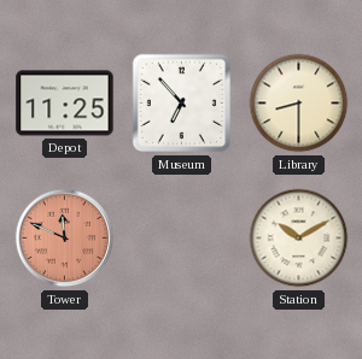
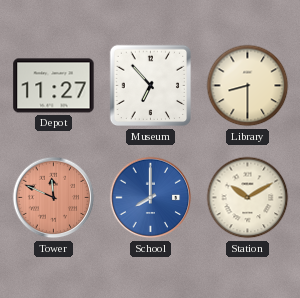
Depot: 11:25 -> 11:27
School: none -> 8:00
